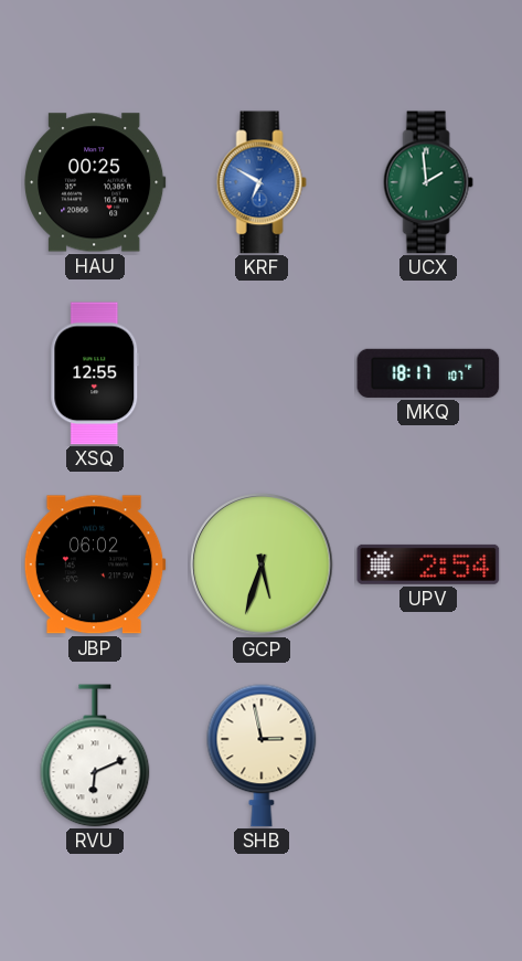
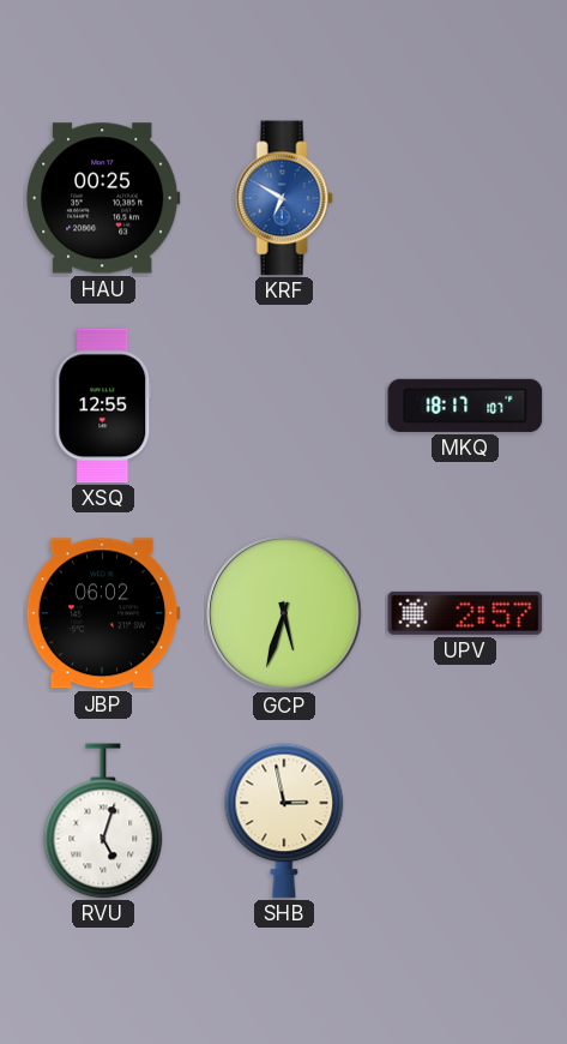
UCX: 1:59 -> none
UPV: 2:54 -> 2:57
RVU: 6:11 -> 5:03
